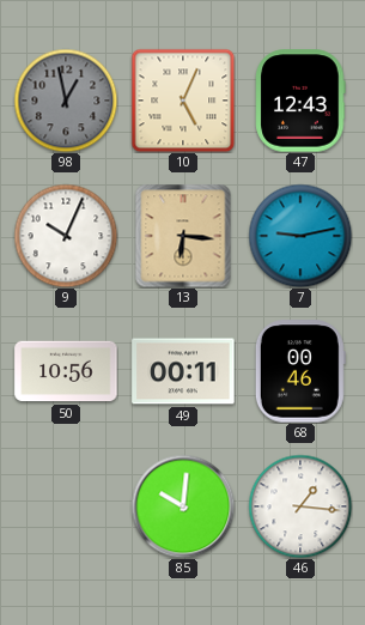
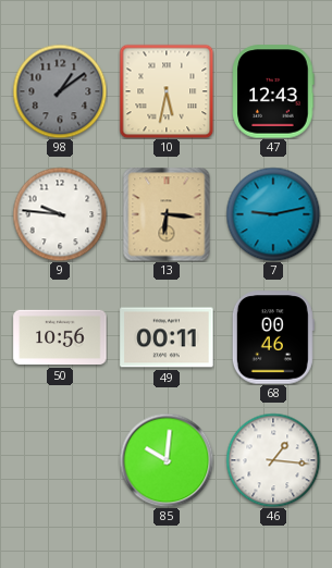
98: 12:58 -> 1:09
10: 5:04 -> 5:32
9: 10:04 -> 9:46
